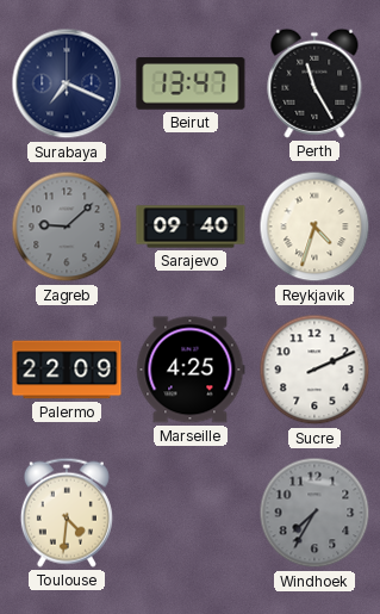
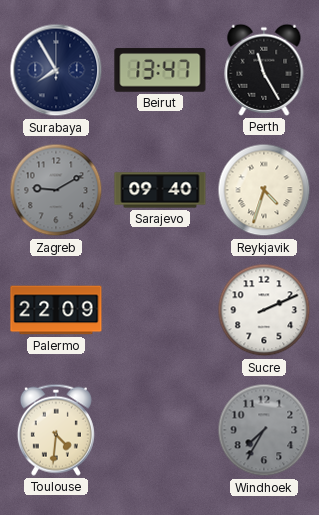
Surabaya: 7:19 -> 7:55
Zagreb: 9:08 -> 9:10
Marseille: 4:25 -> none
